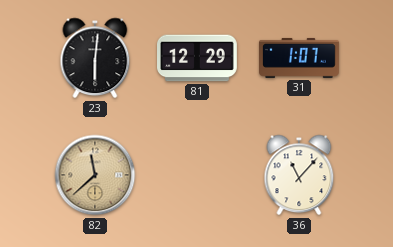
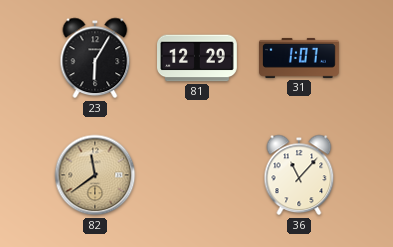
23: 6:01 -> 6:05
82: 11:38 -> 11:39
